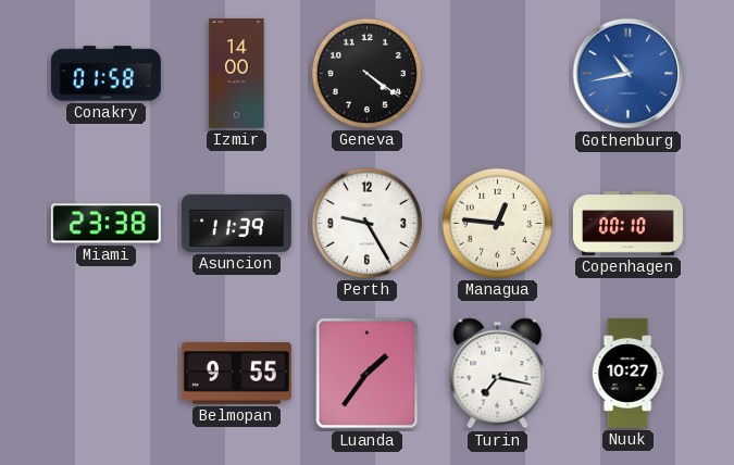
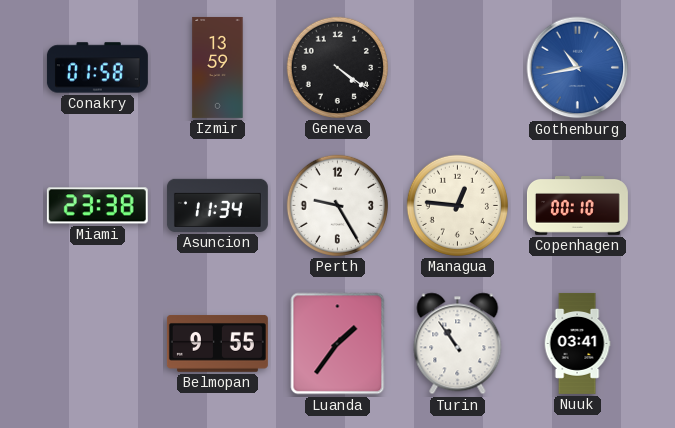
Izmir: 14:00 -> 13:59
Asuncion: 11:39 -> 11:34
Turin: 7:17 -> 10:54
Nuuk: 10:27 -> 03:41
